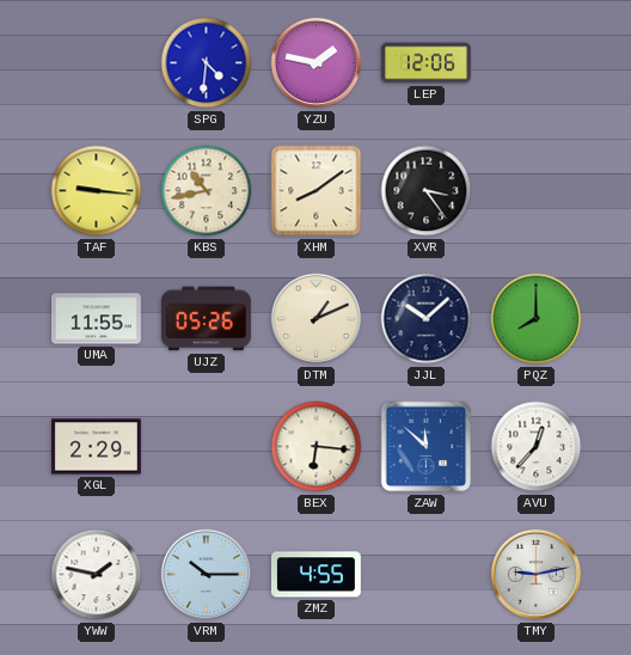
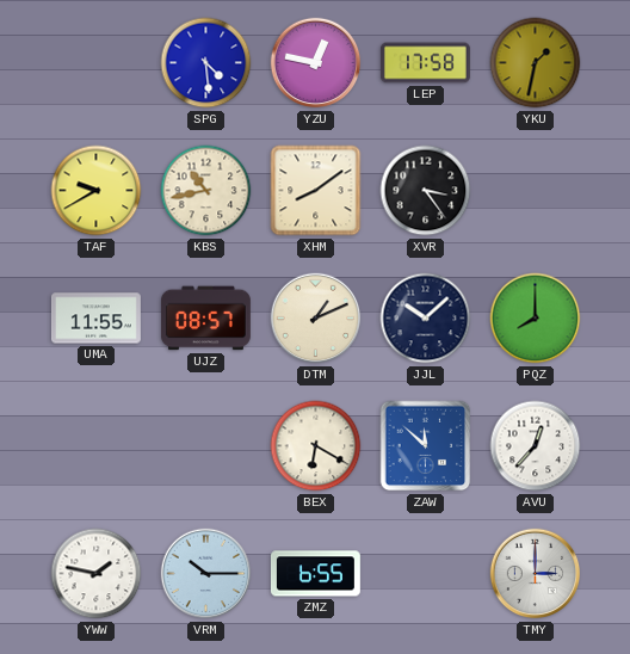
SPG: 4:31 -> 4:29
YZU: 1:47 -> 12:47
LEP: 12:06 -> 17:58
YKU: none -> 1:32
TAF: 9:16 -> 9:40
UJZ: 05:26 -> 08:57
XGL: 2:29 -> none
BEX: 6:16 -> 6:20
ZMZ: 4:55 -> 6:55
TMY: 9:13 -> 3:00
